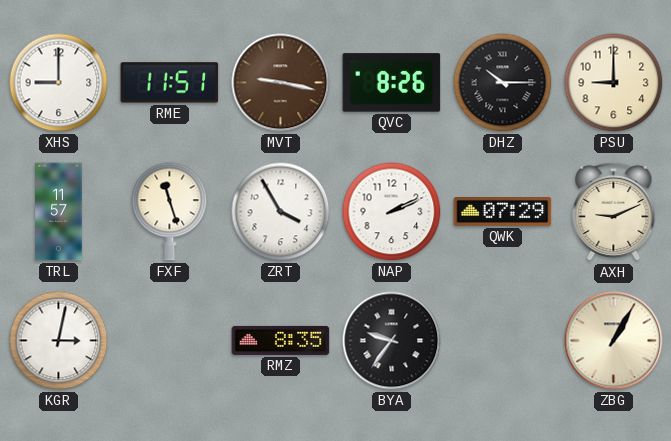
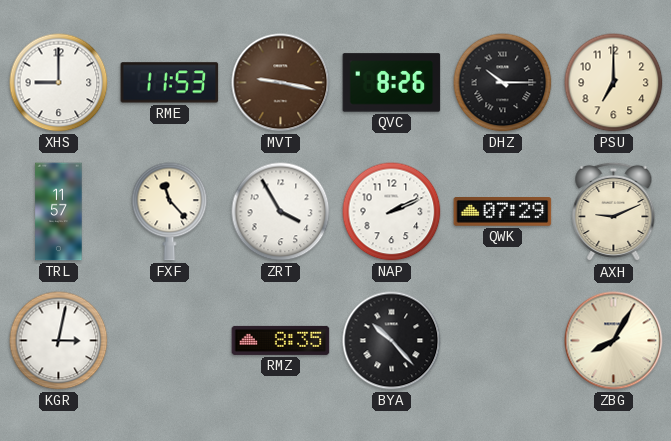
RME: 11:51 -> 11:53
PSU: 9:00 -> 7:00
FXF: 11:27 -> 11:23
BYA: 9:36 -> 10:23
ZBG: 1:05 -> 8:05
